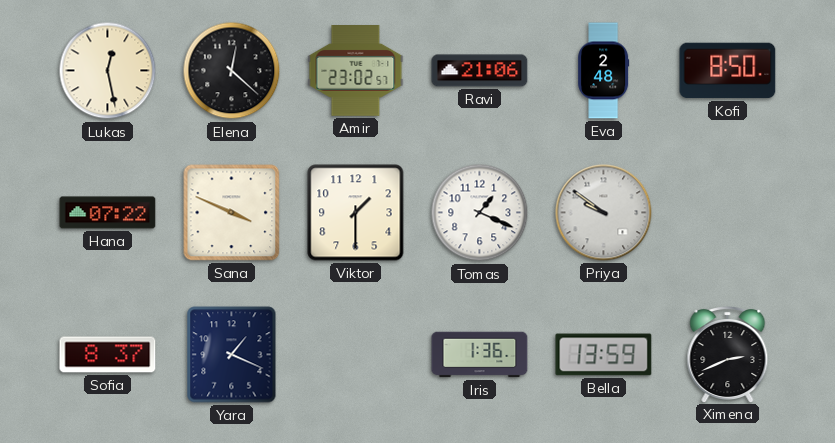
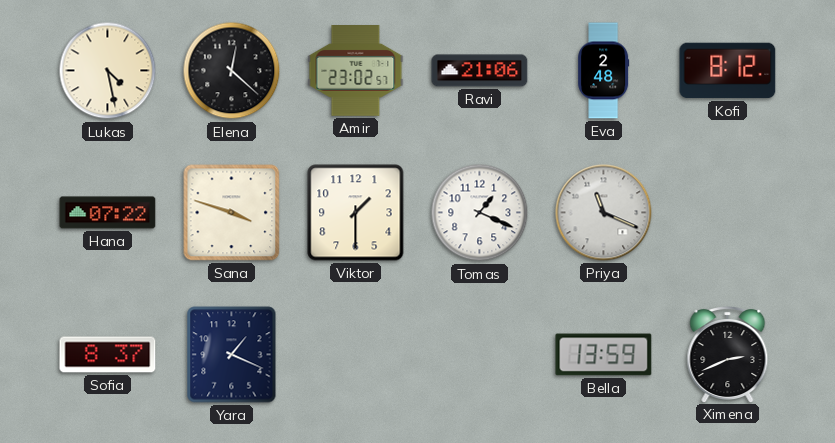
Lukas: 12:28 -> 4:28
Kofi: 8:50 -> 8:12
Sana: 3:49 -> 3:48
Priya: 9:51 -> 11:19
Iris: 1:36 -> none
